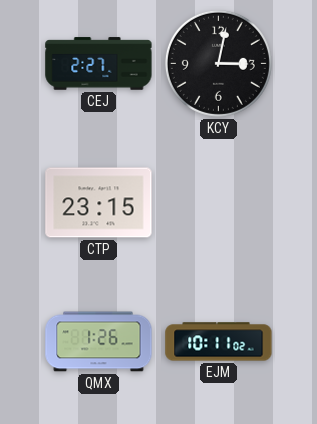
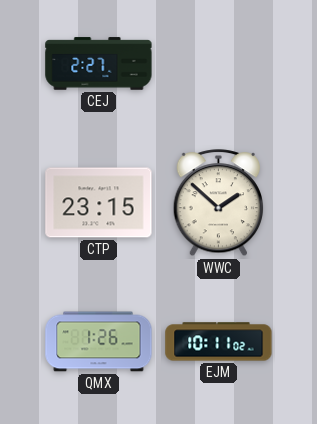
KCY: 3:02 -> none
WWC: none -> 1:52
